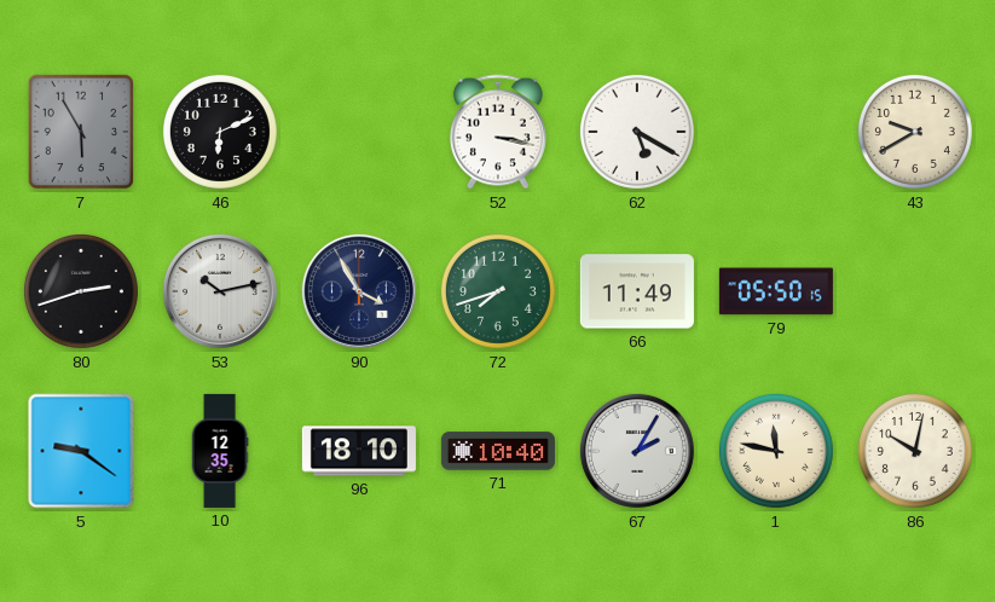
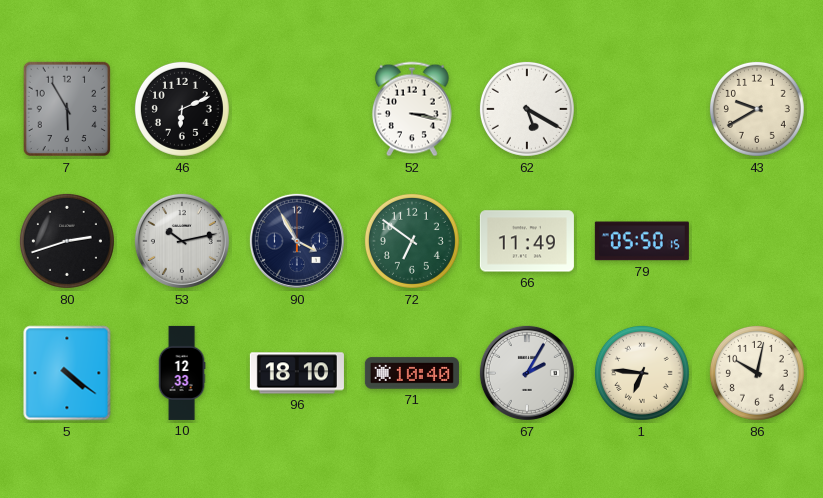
72: 7:42 -> 6:51
5: 9:21 -> 4:21
10: 12:35 -> 12:33
1: 11:47 -> 6:46
